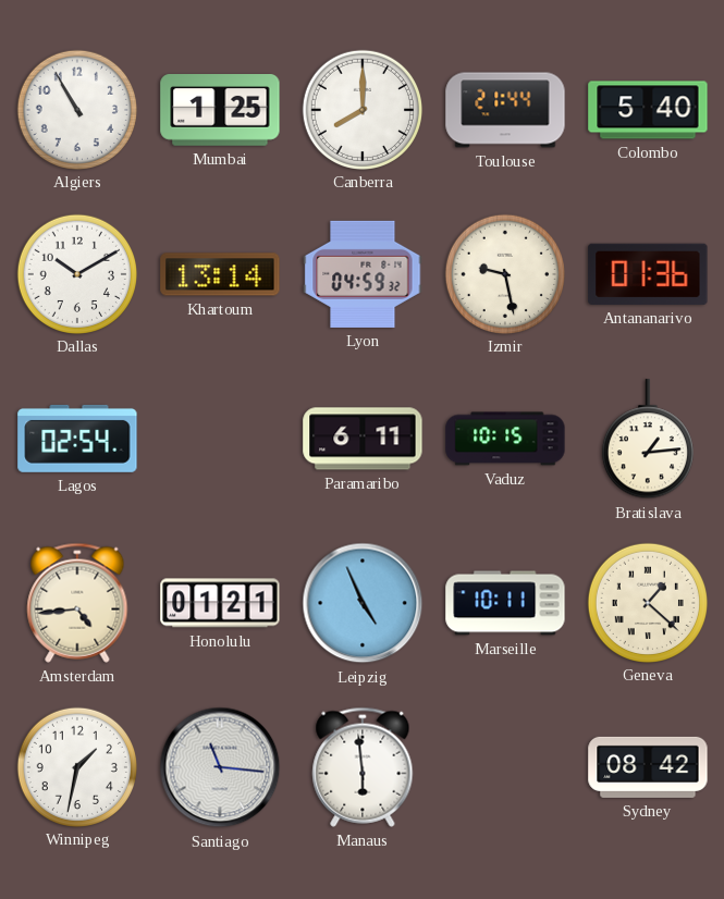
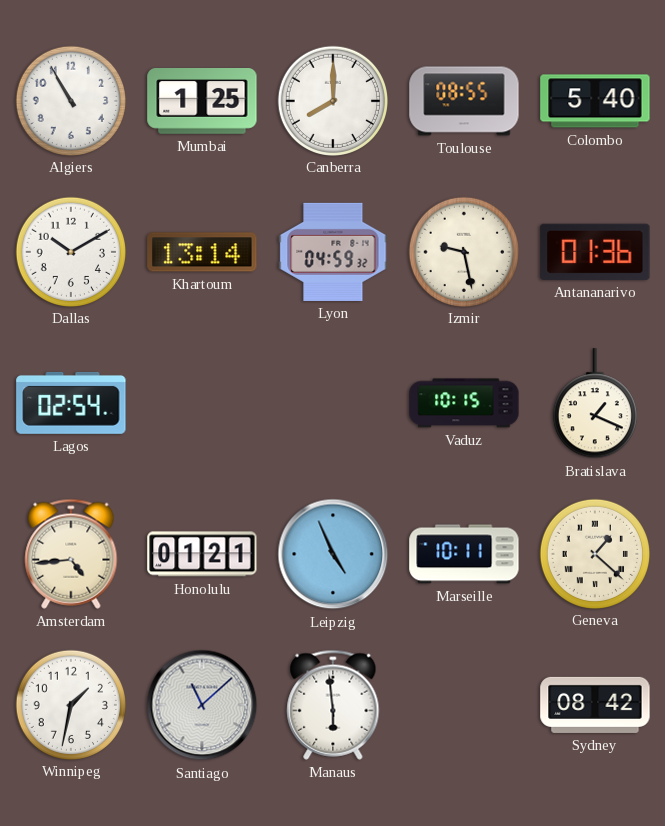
Toulouse: 21:44 -> 08:55
Paramaribo: 6:11 -> none
Bratislava: 1:14 -> 1:19
Santiago: 11:16 -> 11:08
